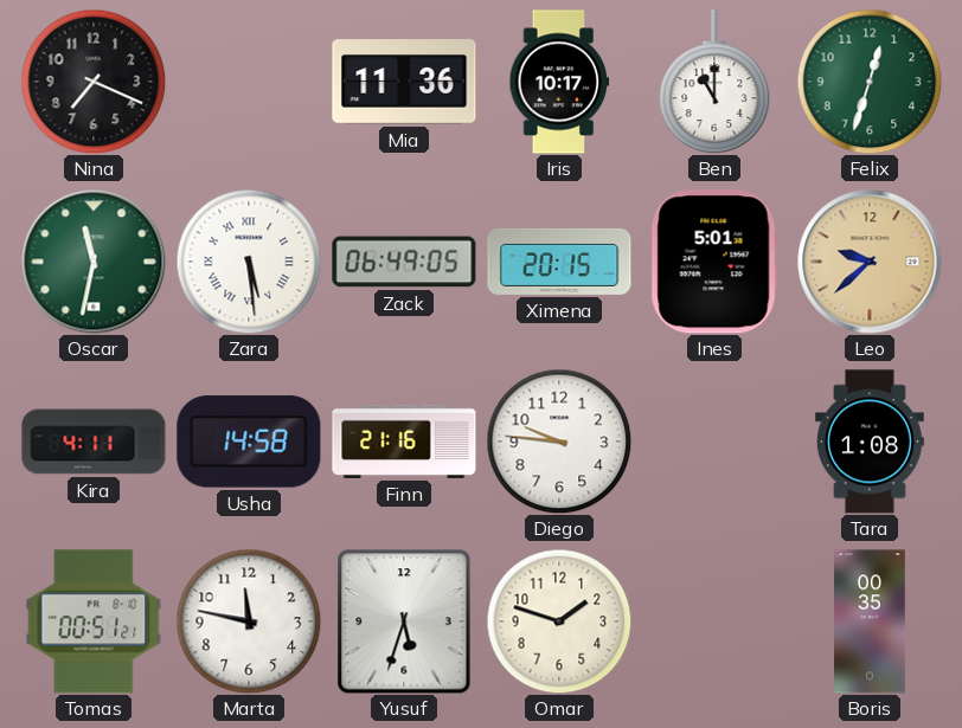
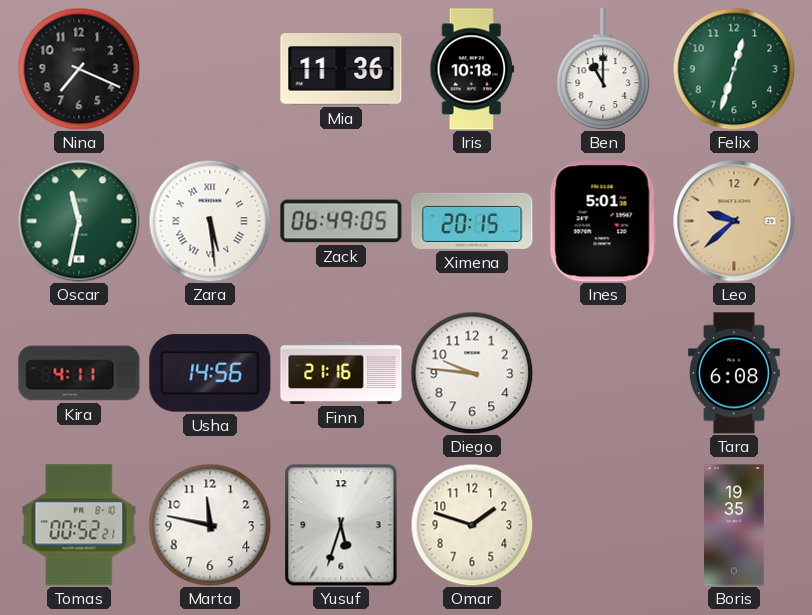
Iris: 10:17 -> 10:18
Usha: 14:58 -> 14:56
Tara: 1:08 -> 6:08
Tomas: 00:51 -> 00:52
Boris: 00:35 -> 19:35
